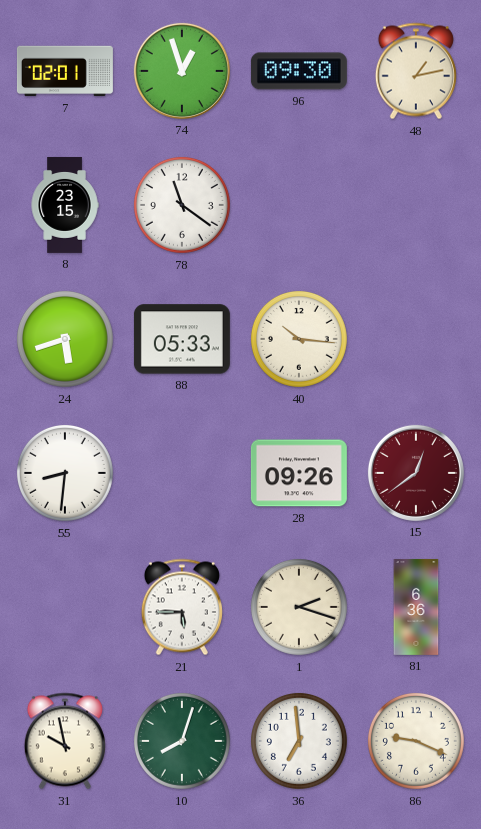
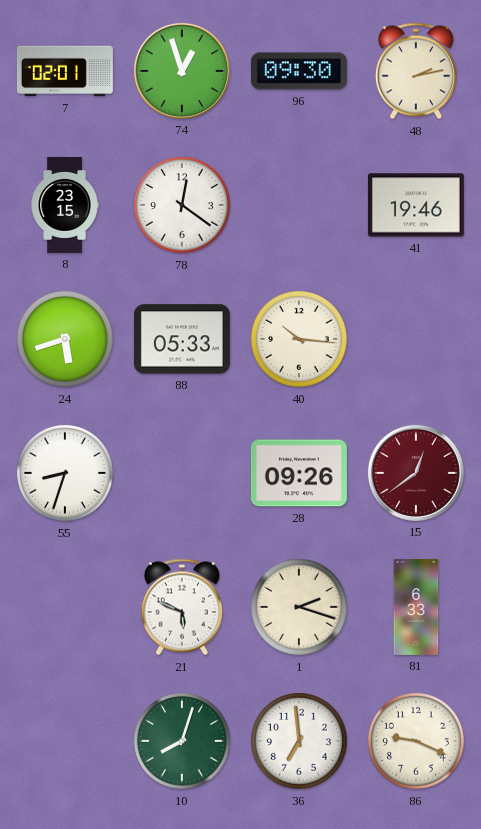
48: 1:13 -> 2:13
78: 11:21 -> 12:21
41: none -> 19:46
55: 8:31 -> 8:33
21: 5:45 -> 5:49
81: 6:36 -> 6:33
31: 9:58 -> none
